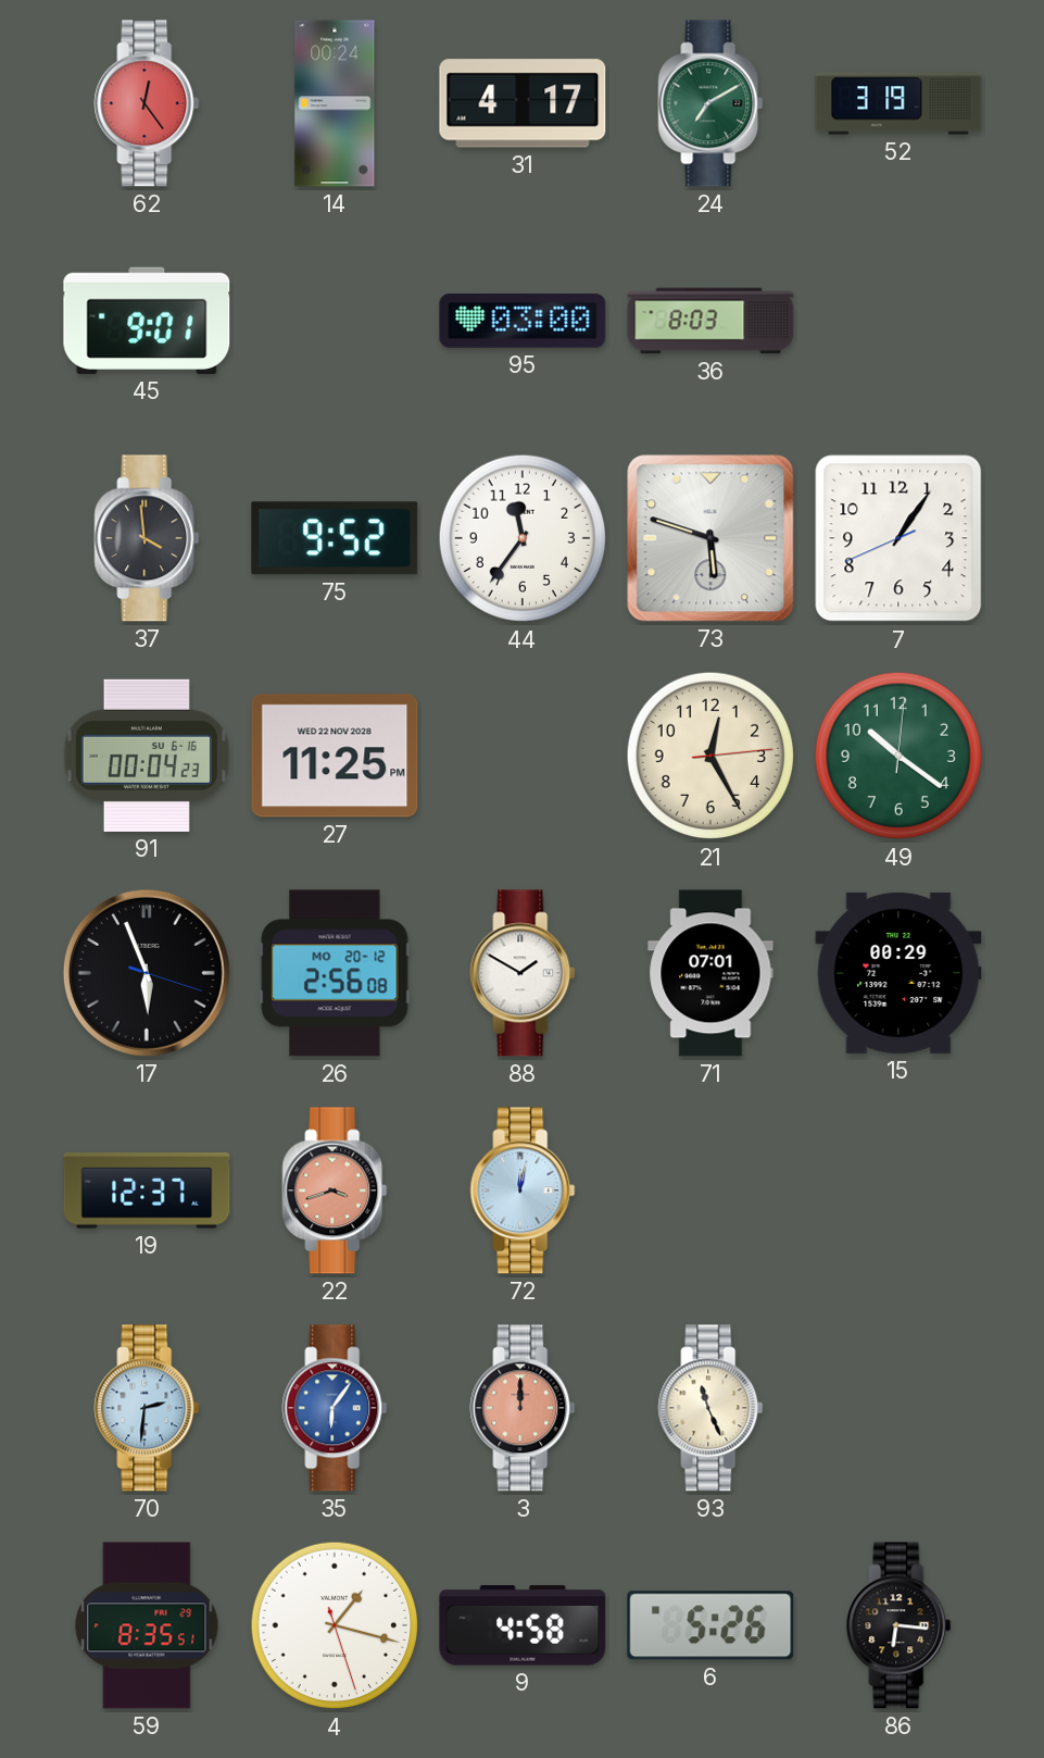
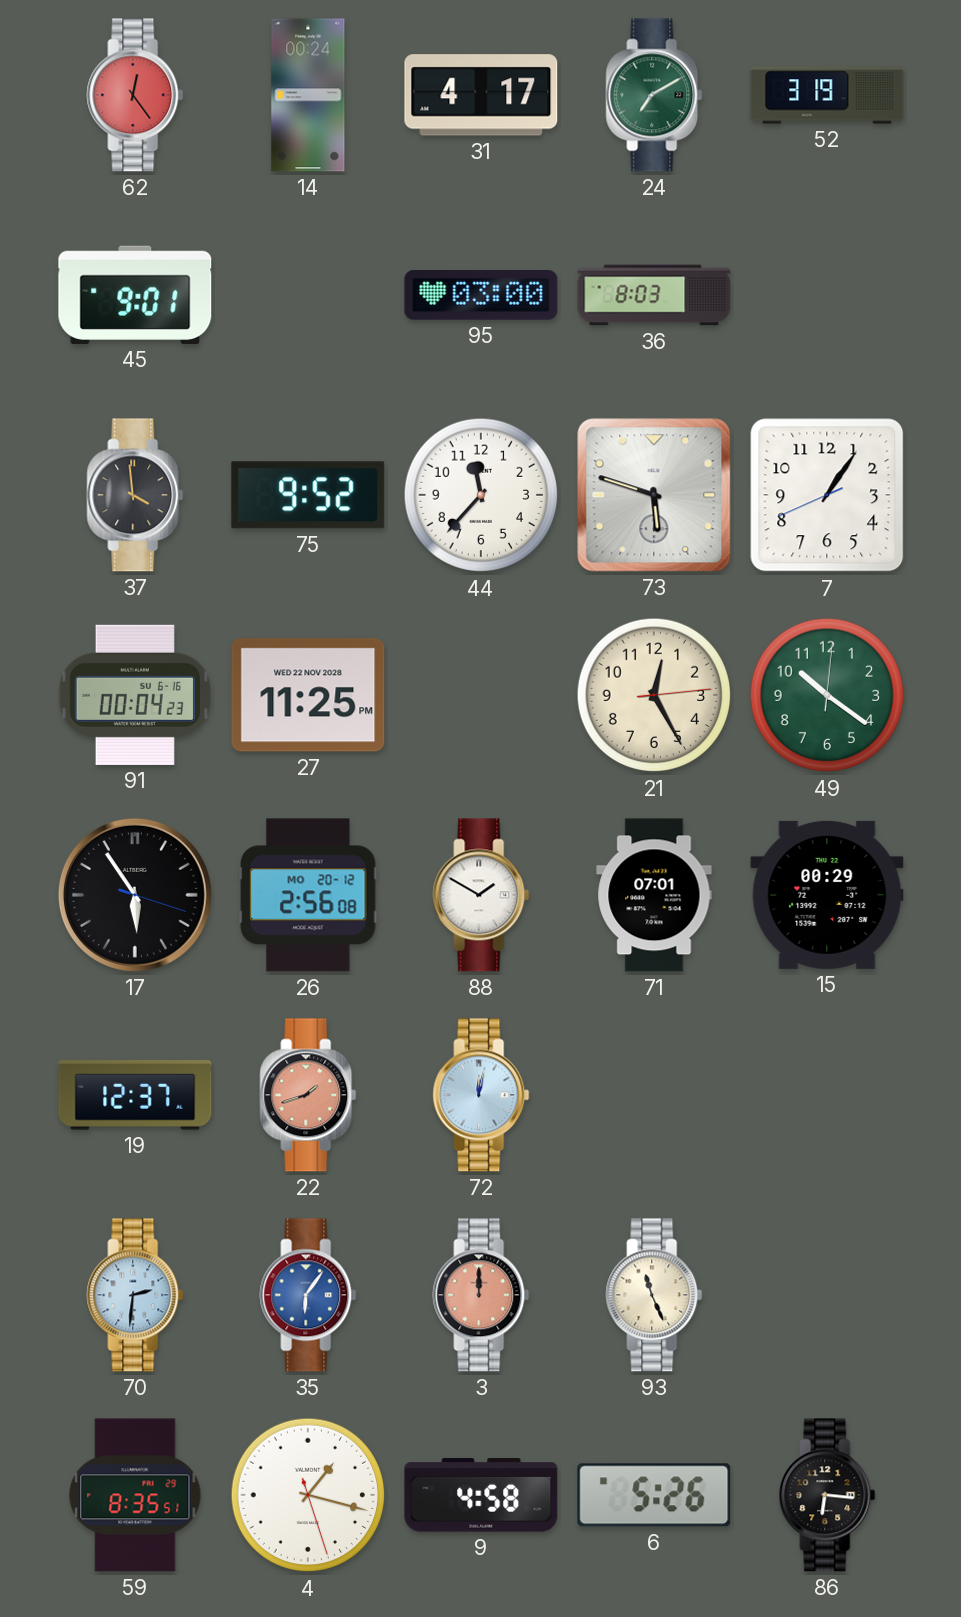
44: 11:36 -> 11:37
17: 5:56 -> 5:54
22: 3:42 -> 1:42
